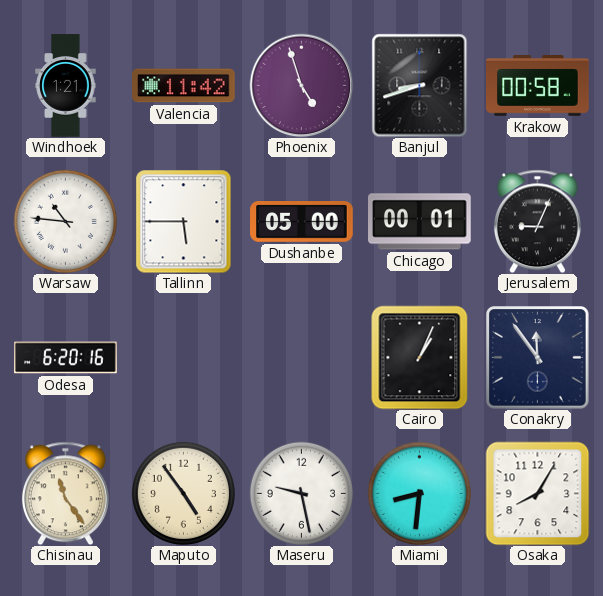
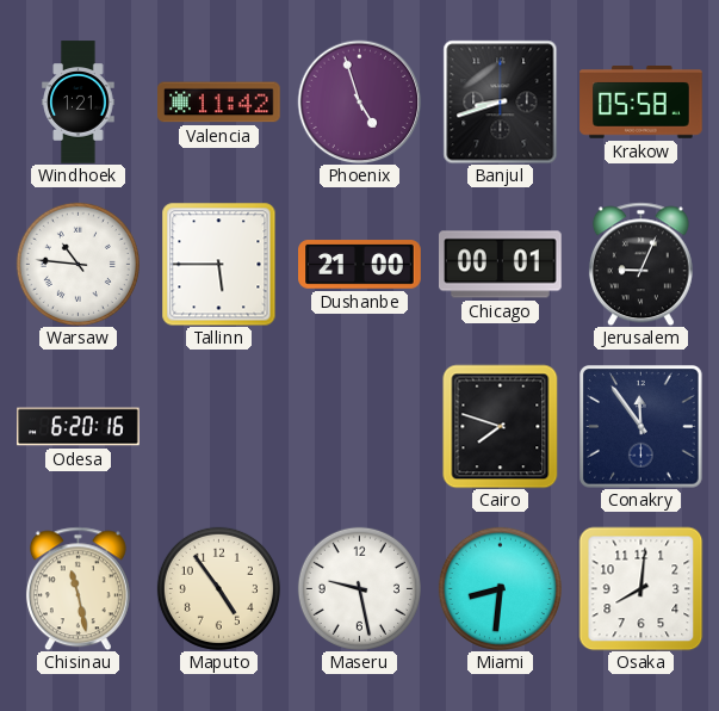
Krakow: 00:58 -> 05:58
Dushanbe: 05:00 -> 21:00
Cairo: 1:04 -> 7:48
Chisinau: 11:24 -> 11:28
Osaka: 8:05 -> 8:01
